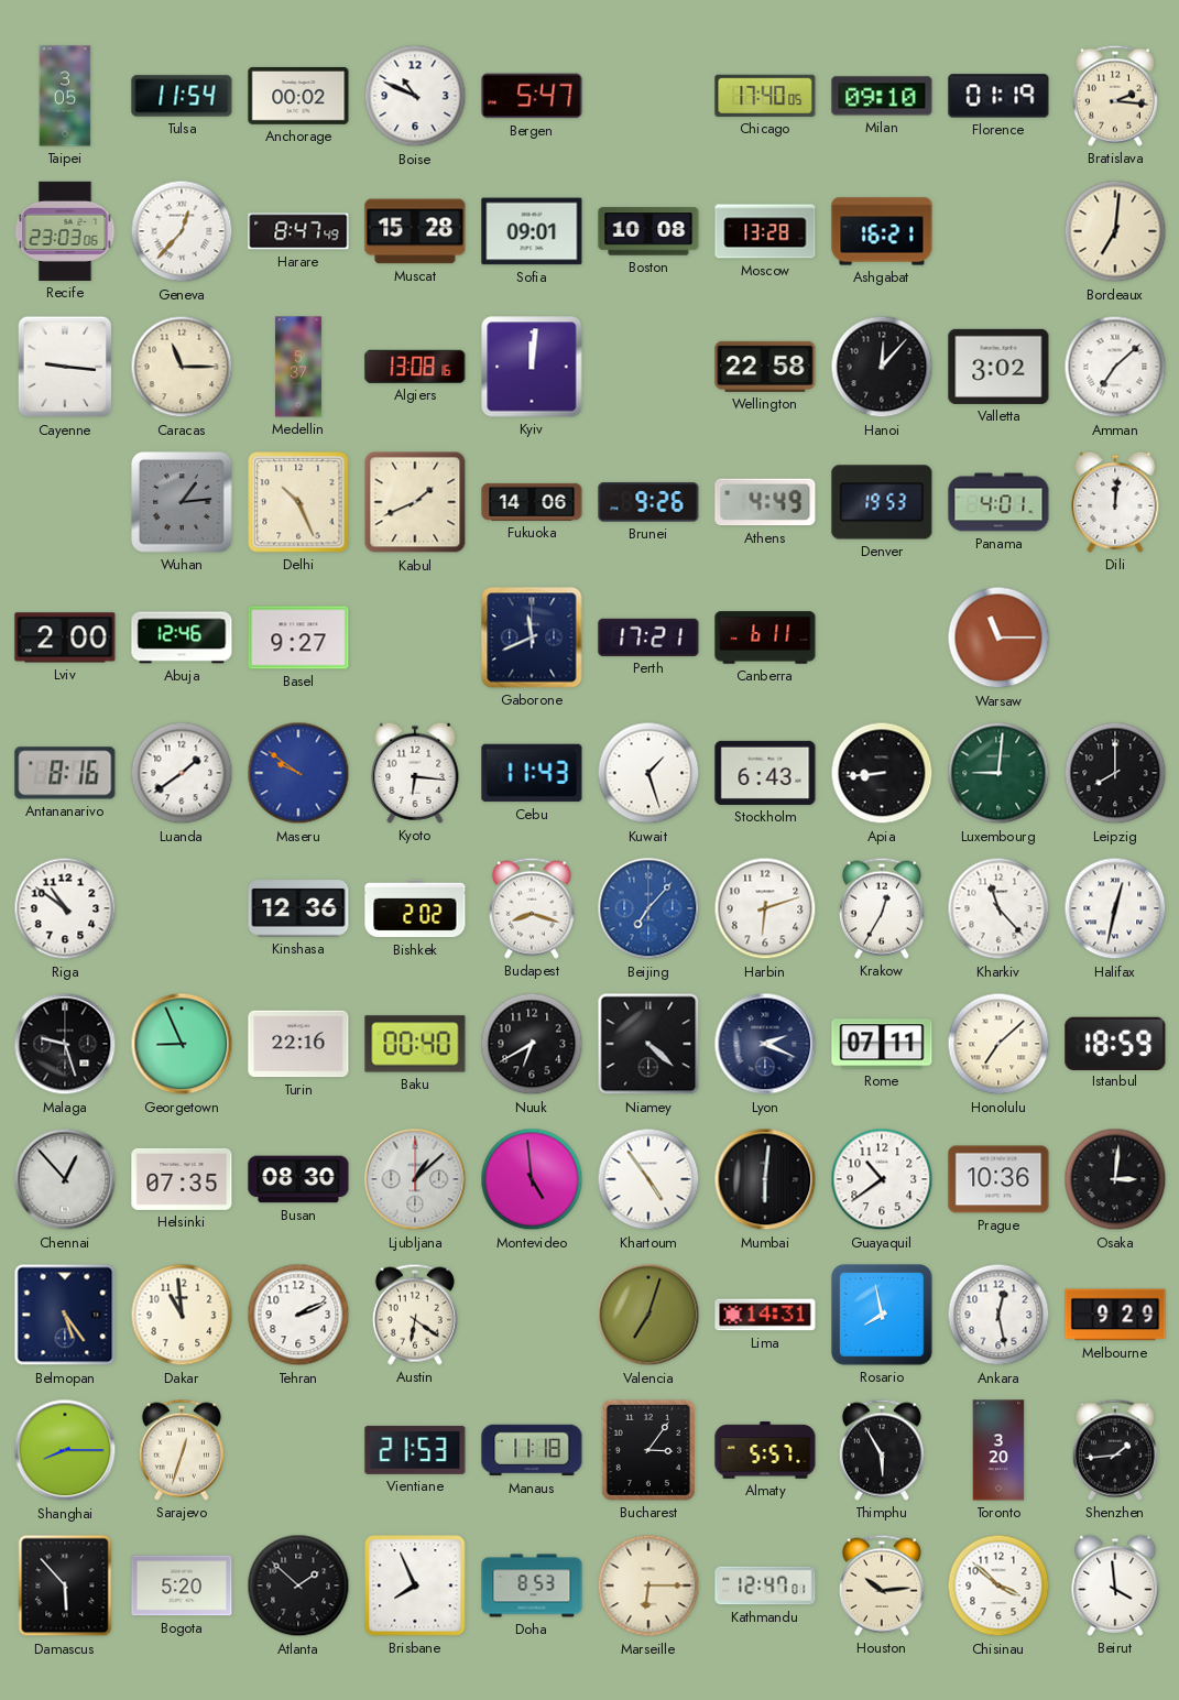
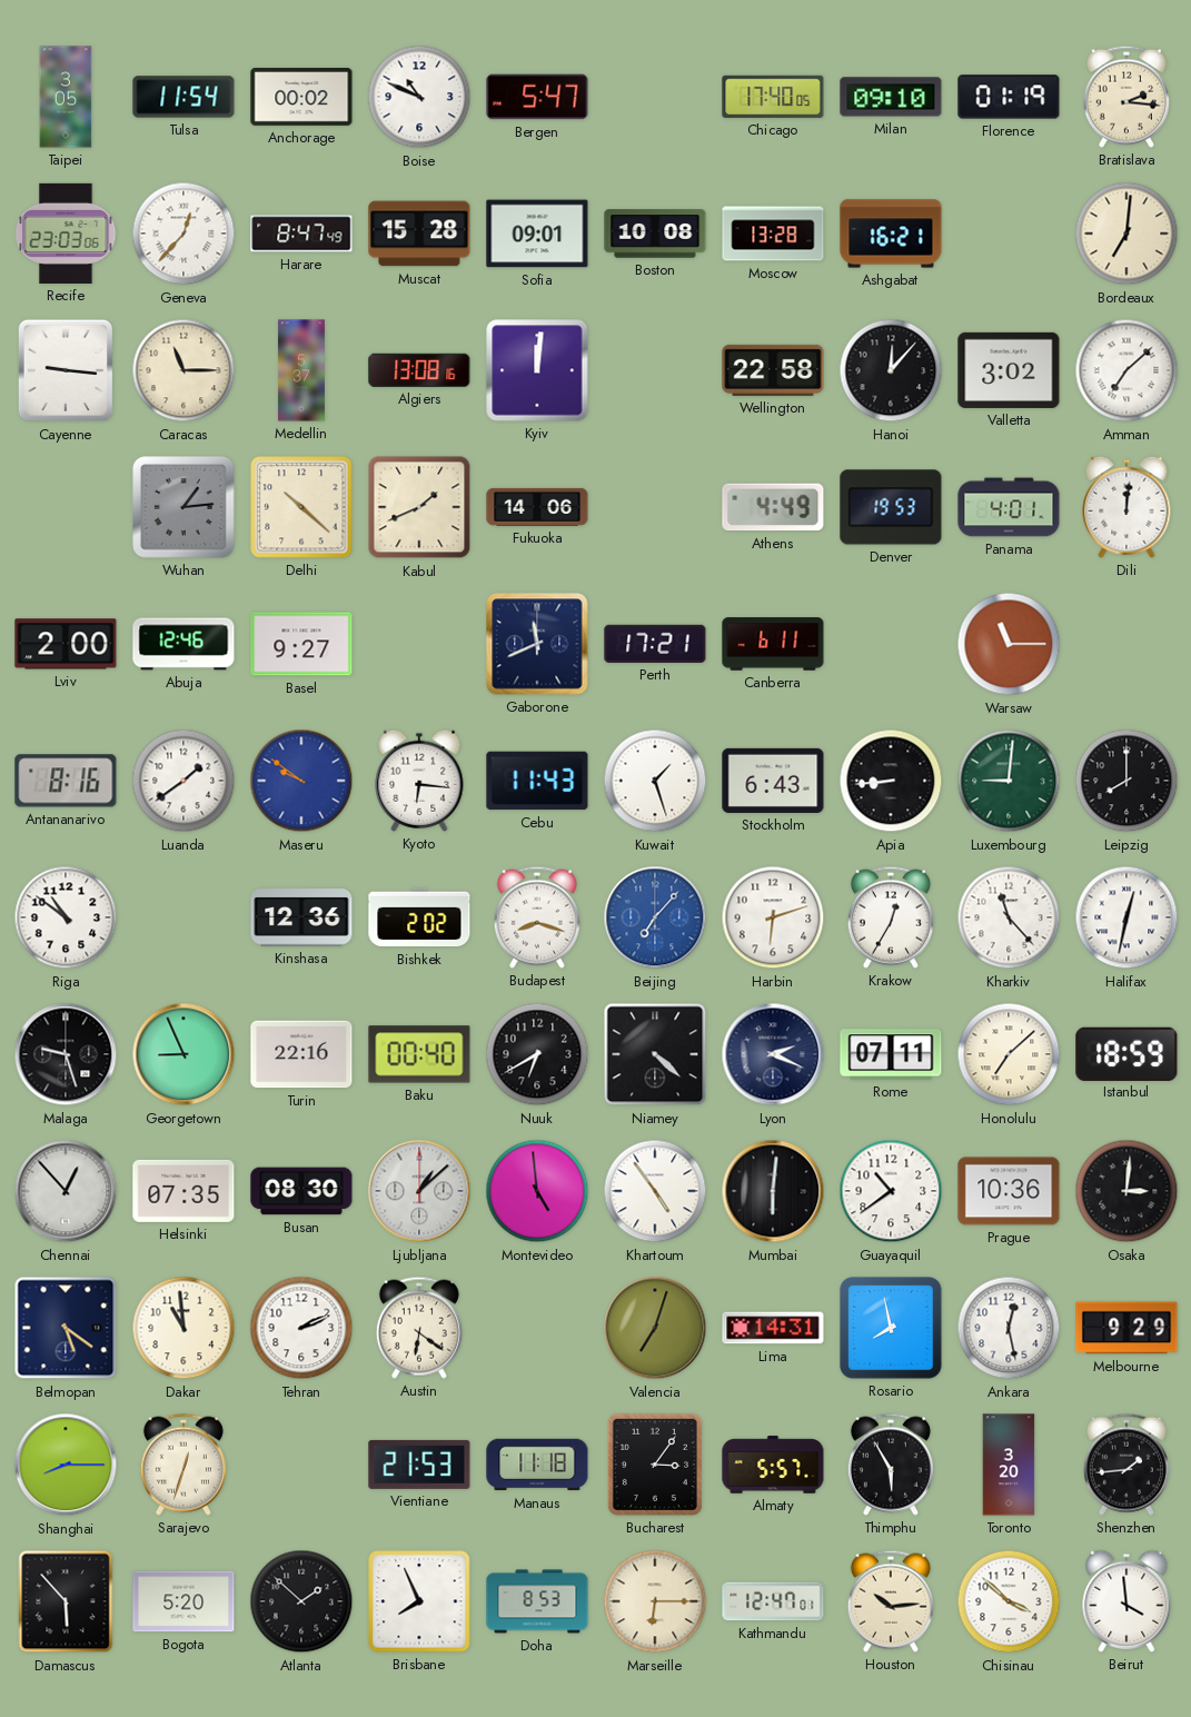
Delhi: 10:26 -> 10:22
Brunei: 9:26 -> none
Belmopan: 5:24 -> 5:21
